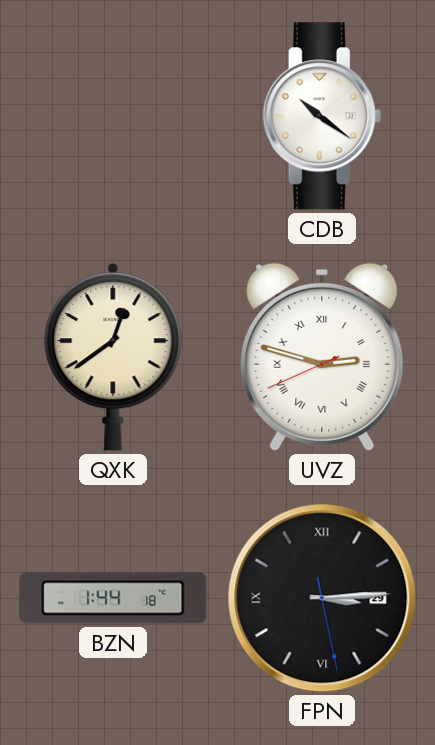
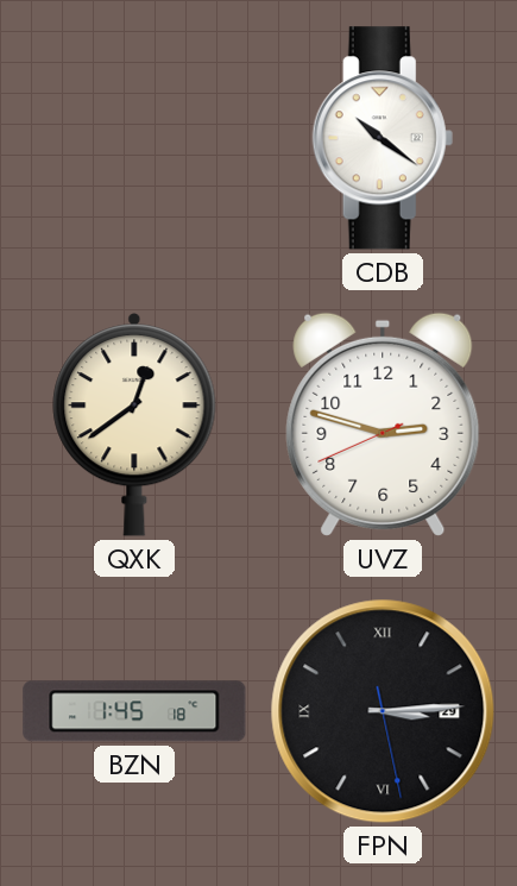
UVZ numerals: Roman -> Arabic
BZN: 1:44 -> 1:45
